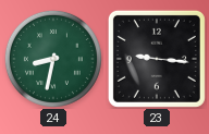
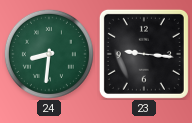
24: 8:32 -> 8:31
